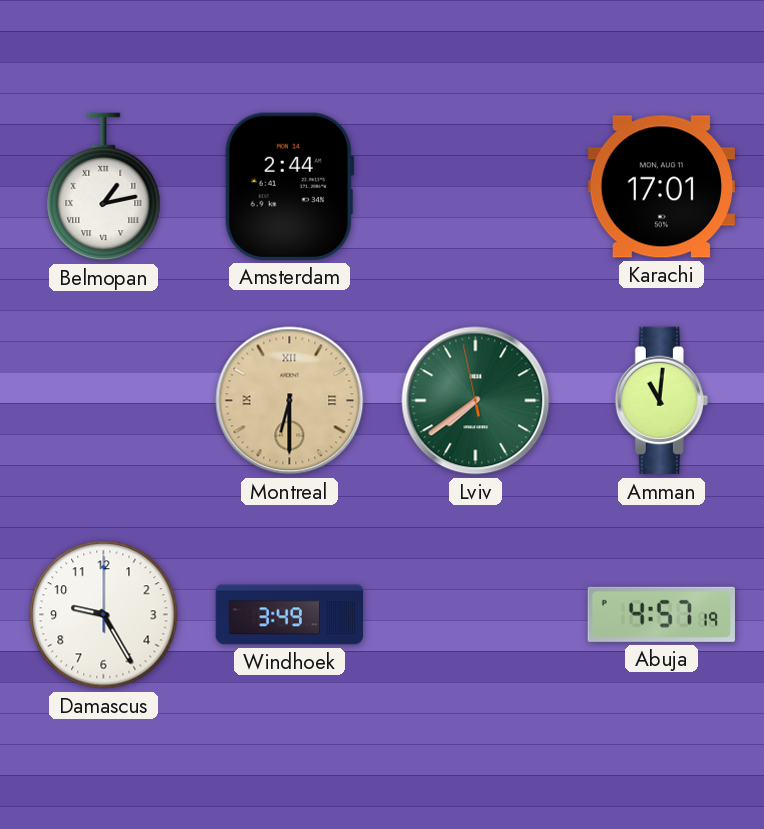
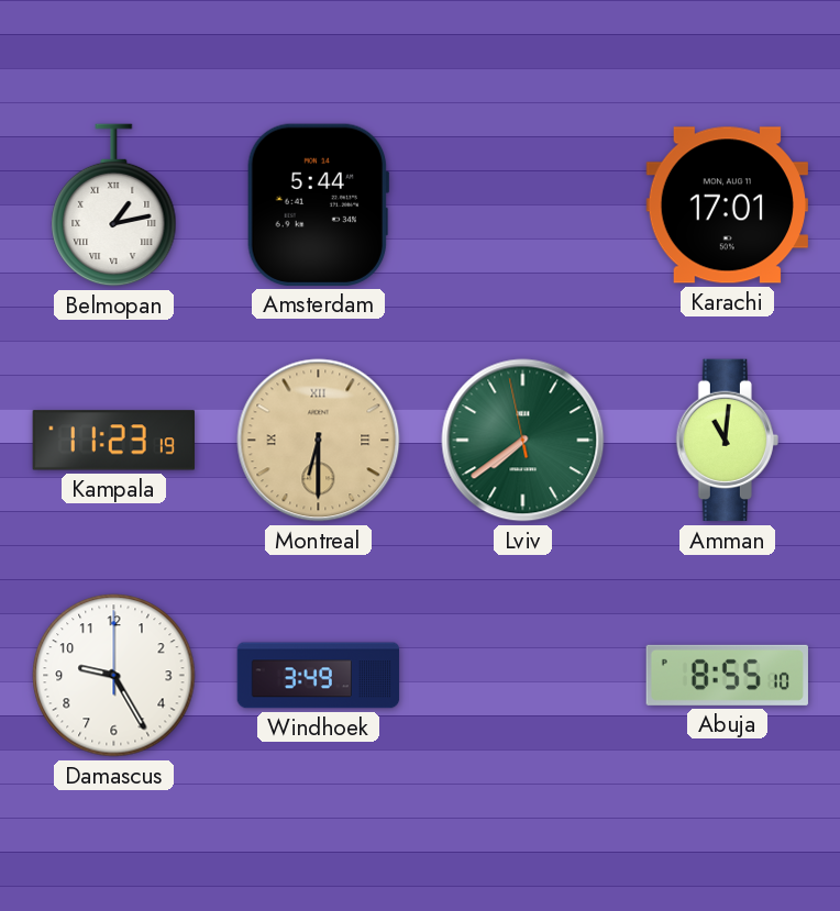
Amsterdam: 2:44 -> 5:44
Kampala: none -> 11:23
Abuja: 4:57 -> 8:55
